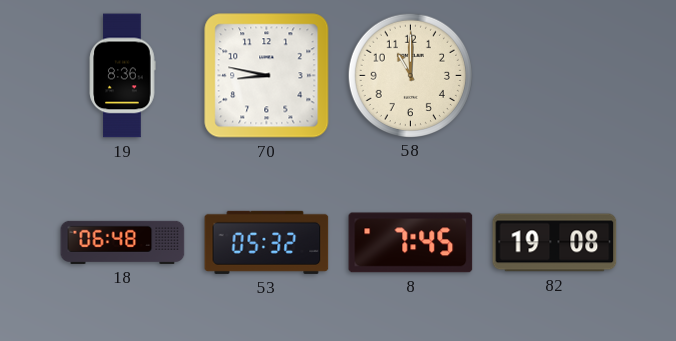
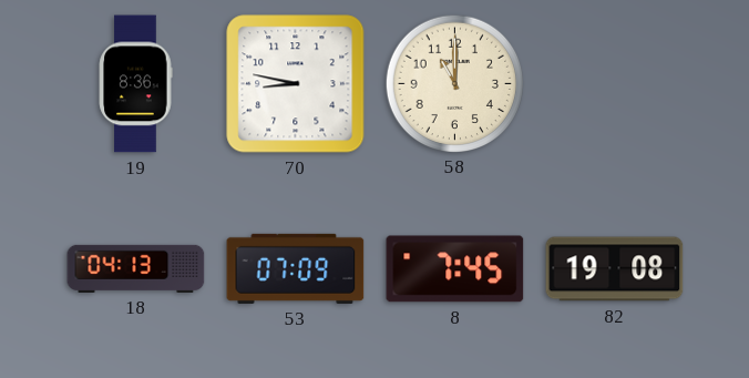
18: 06:48 -> 04:13
53: 05:32 -> 07:09
